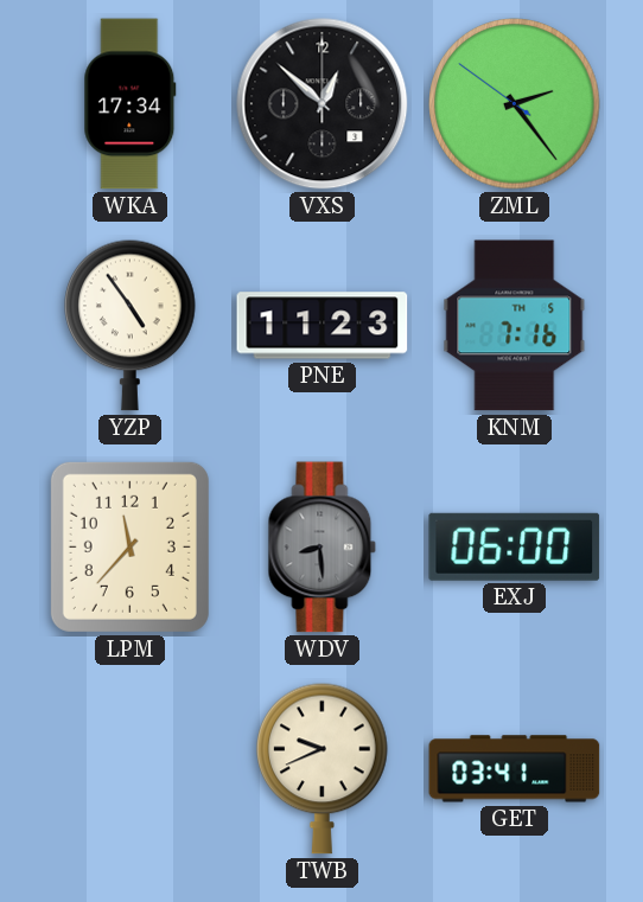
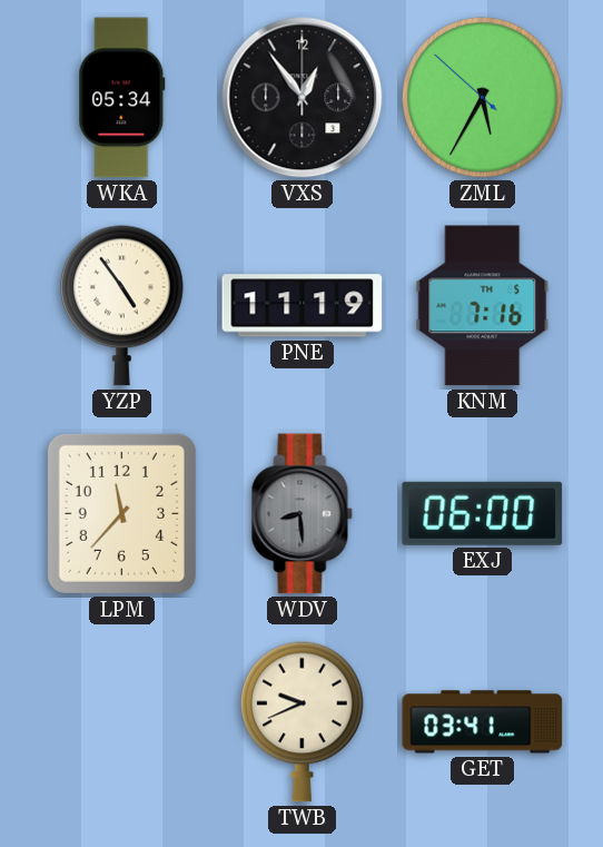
WKA: 17:34 -> 05:34
VXS: 12:52 -> 12:54
ZML: 2:23 -> 5:34
PNE: 11:23 -> 11:19
